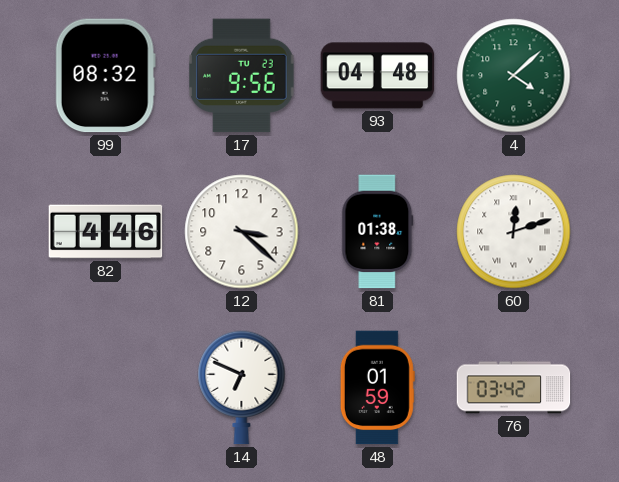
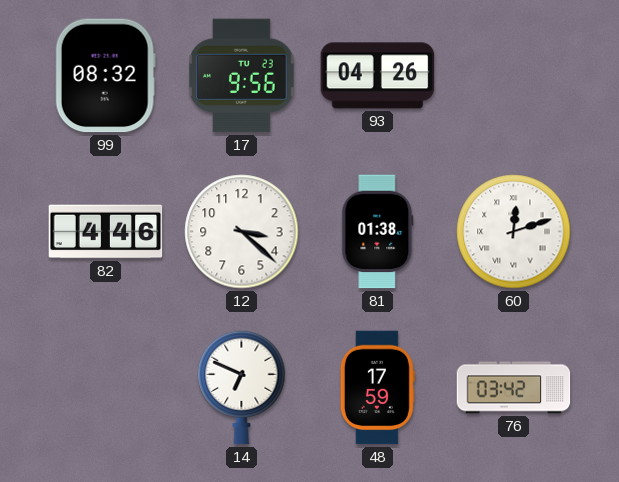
93: 04:48 -> 04:26
4: 4:08 -> none
48: 01:59 -> 17:59
